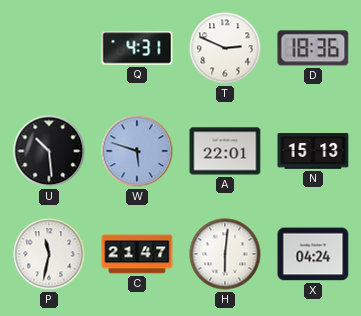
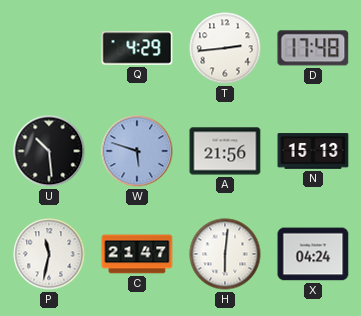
Q: 4:31 -> 4:29
T: 2:49 -> 2:44
D: 18:36 -> 17:48
A: 22:01 -> 21:56
